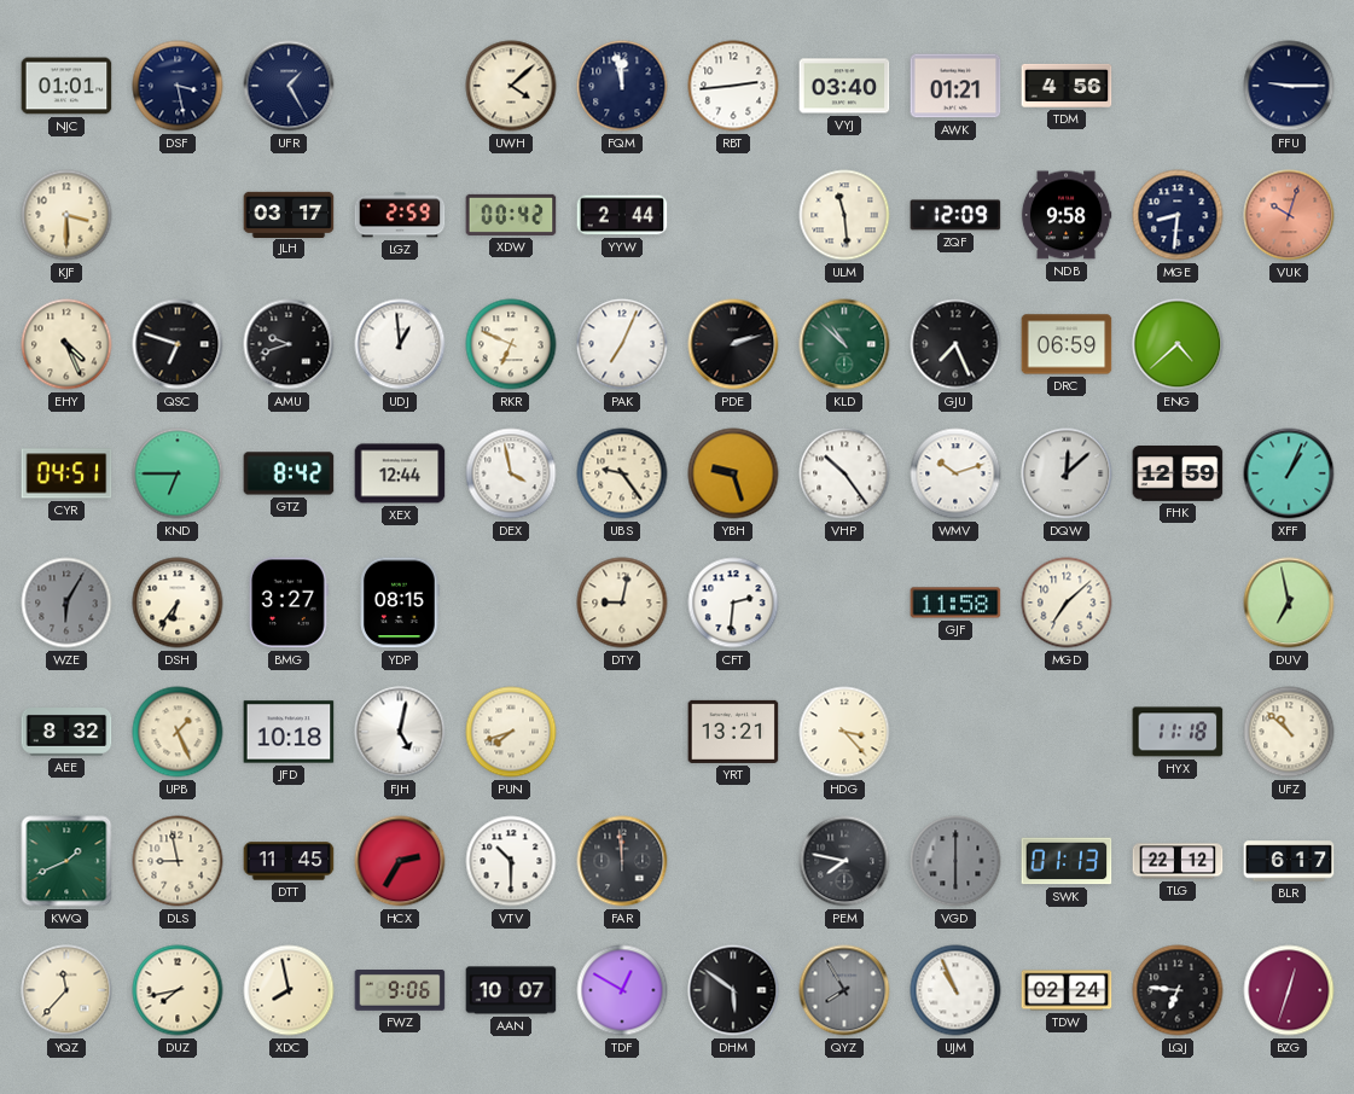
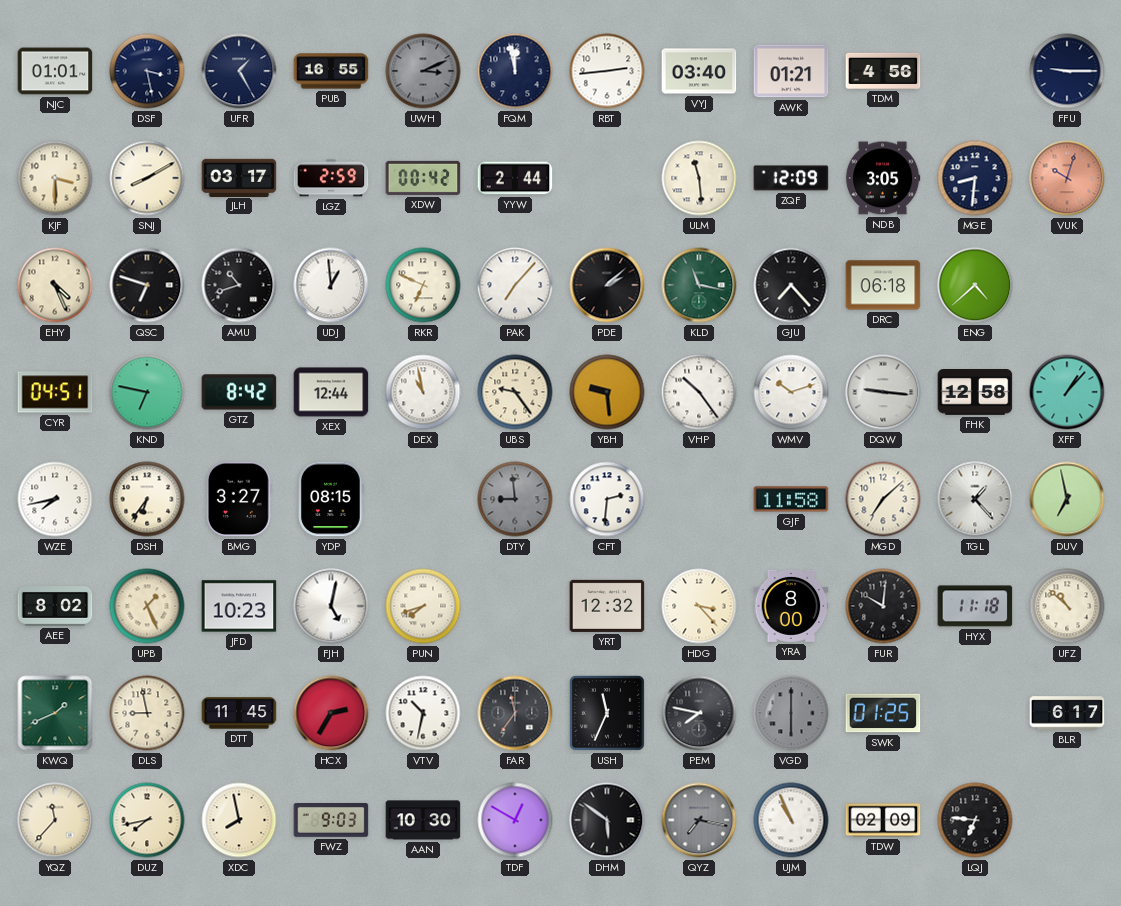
PUB: none -> 16:55
UWH: 4:08 -> 3:11
UWH dial: cream -> grey
SNJ: none -> 8:10
NDB: 9:58 -> 3:05
AMU: 9:42 -> 10:42
PAK: 7:04 -> 7:07
PDE: 2:12 -> 2:08
KLD: 10:52 -> 11:17
GJU: 7:26 -> 7:23
DRC: 06:59 -> 06:18
KND: 6:45 -> 6:47
DEX: 3:58 -> 10:58
YBH: 9:27 -> 9:29
DQW: 12:08 -> 9:16
FHK: 12:59 -> 12:58
XFF: 1:04 -> 1:07
WZE: 6:05 -> 7:43
WZE dial: grey -> white
DTY: 9:02 -> 8:59
DTY dial: cream -> grey
TGL: none -> 1:23
AEE: 8:32 -> 8:02
JFD: 10:18 -> 10:23
YRT: 13:21 -> 12:32
YRA: none -> 8:00
FUR: none -> 10:01
VTV: 10:30 -> 10:32
FAR: 11:59 -> 11:36
USH: none -> 11:34
SWK: 01:13 -> 01:25
TLG: 22:12 -> none
FWZ: 9:06 -> 9:03
AAN: 10:07 -> 10:30
QYZ: 7:55 -> 7:17
TDW: 02:24 -> 02:09
BZG: 12:33 -> none
